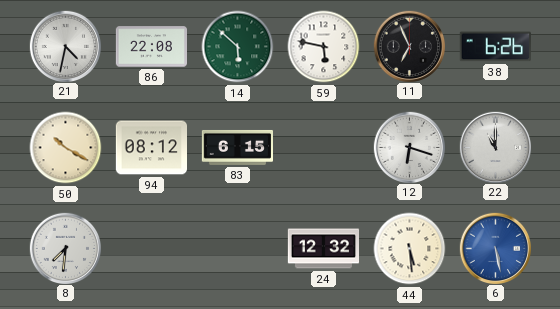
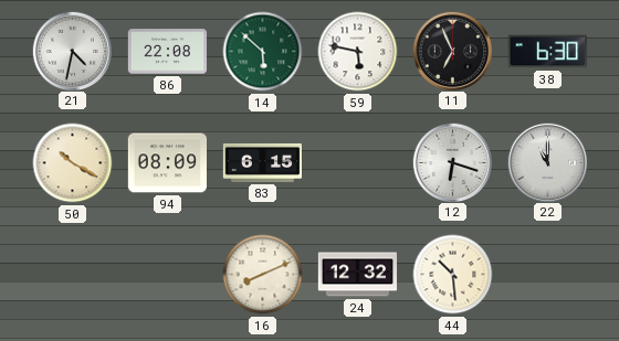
38: 6:26 -> 6:30
94: 08:12 -> 08:09
8: 7:31 -> none
16: none -> 8:11
44: 5:29 -> 10:29
6: 5:28 -> none
